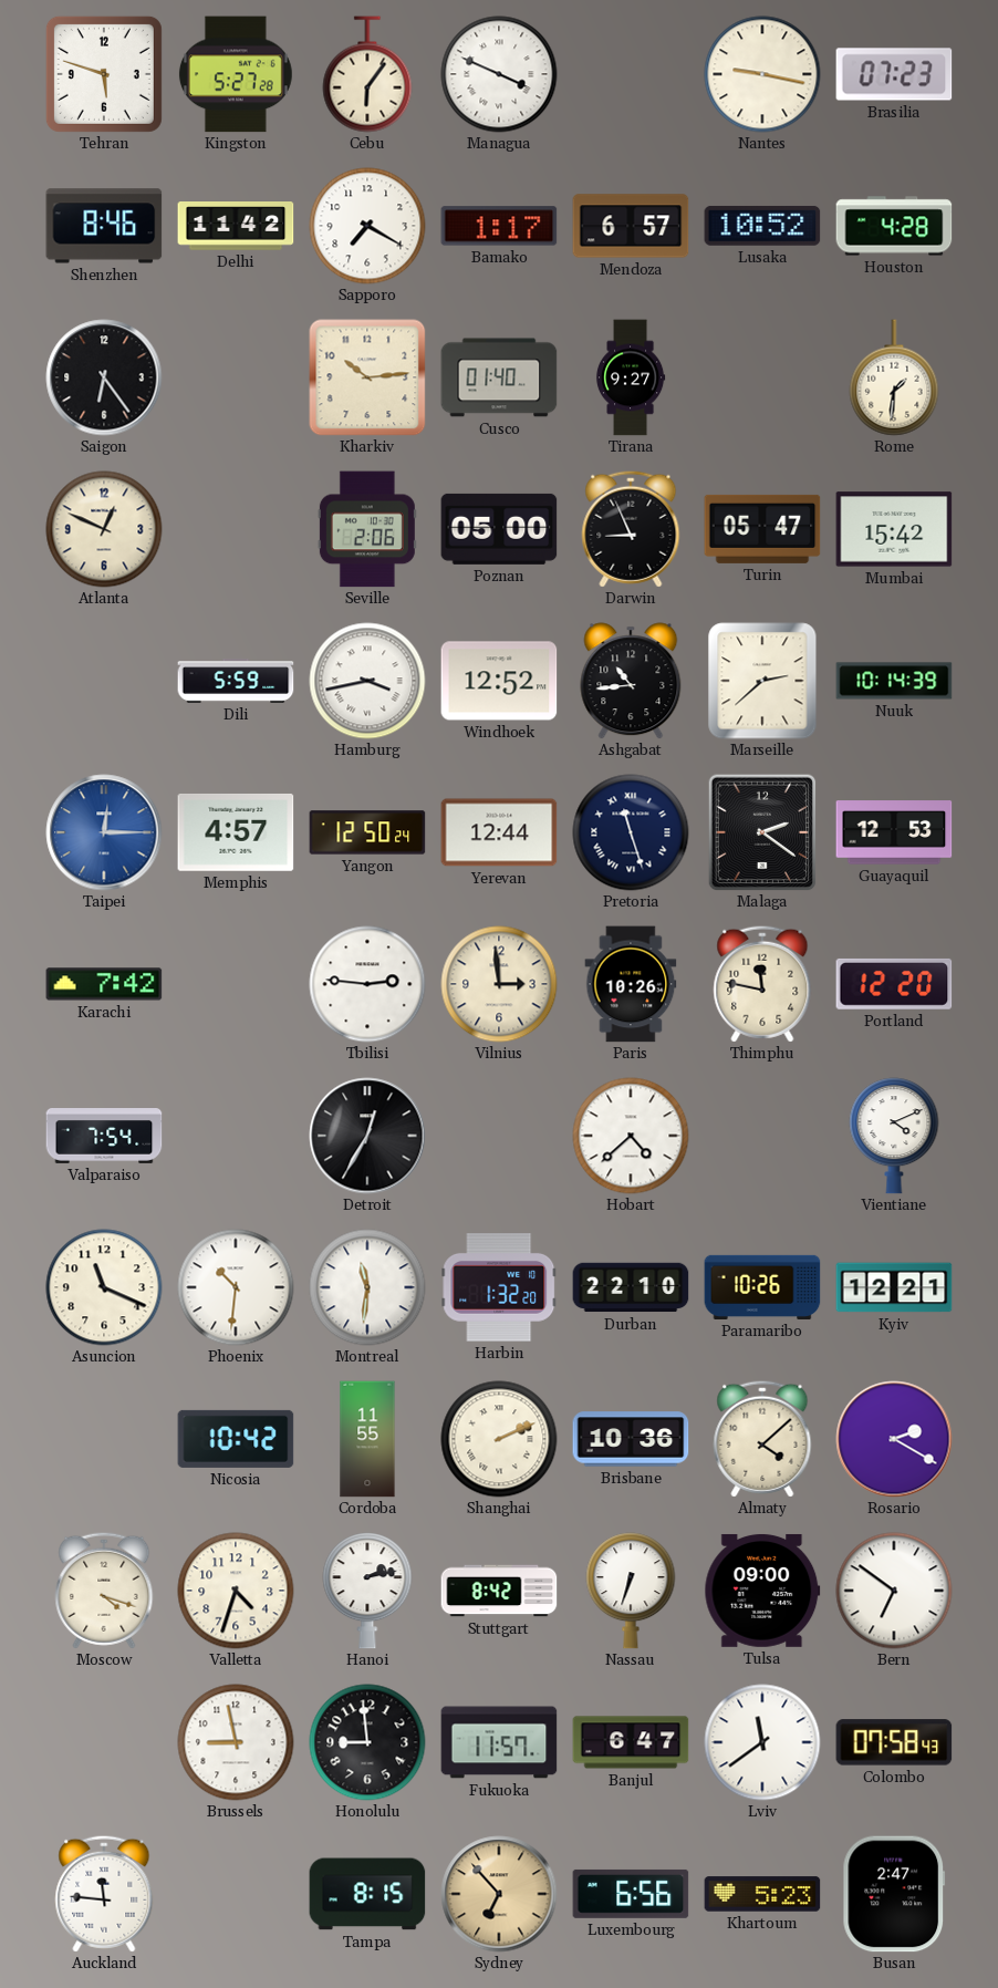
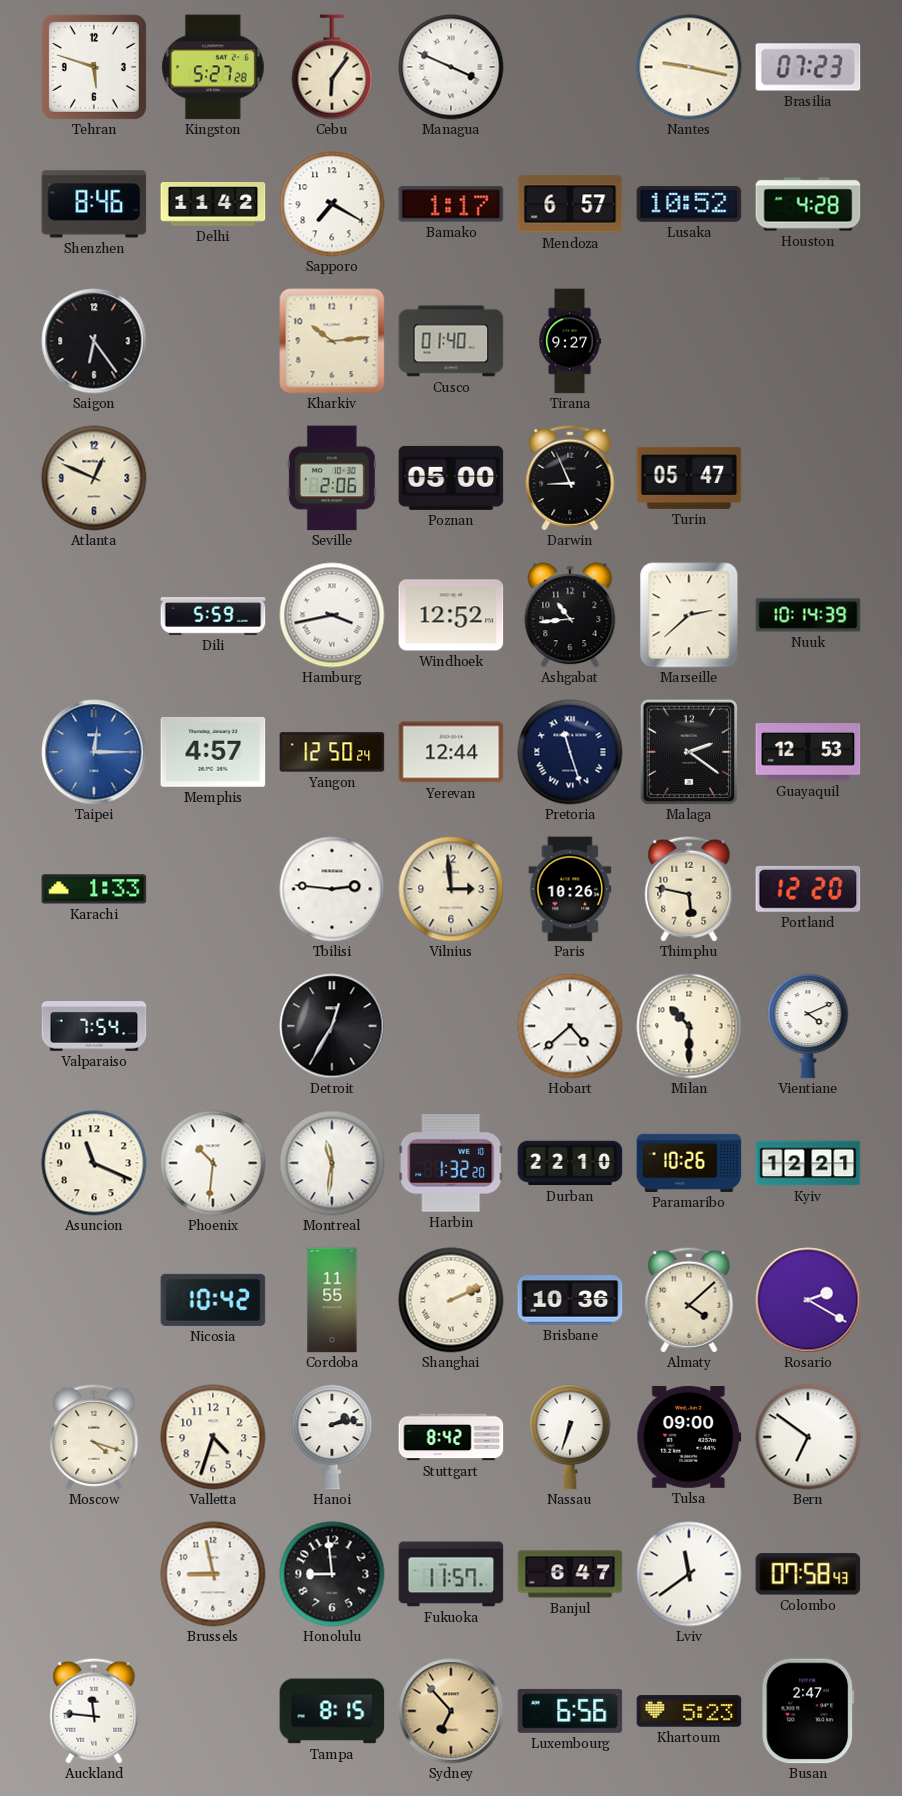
Rome: 1:31 -> none
Mumbai: 15:42 -> none
Karachi: 7:42 -> 1:33
Thimphu: 11:47 -> 5:47
Milan: none -> 10:30
